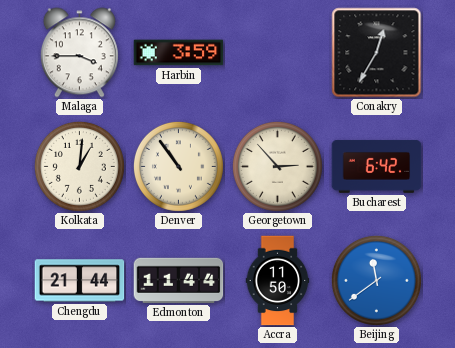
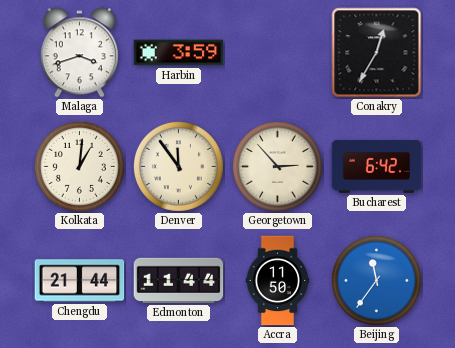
Malaga: 3:45 -> 3:42
Denver: 10:54 -> 11:54
Beijing: 11:39 -> 11:36
